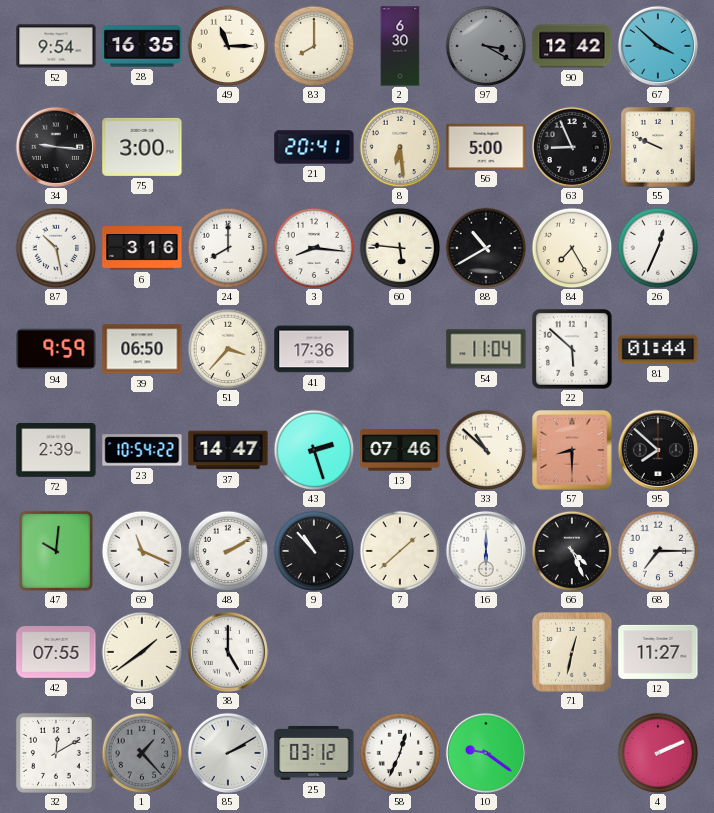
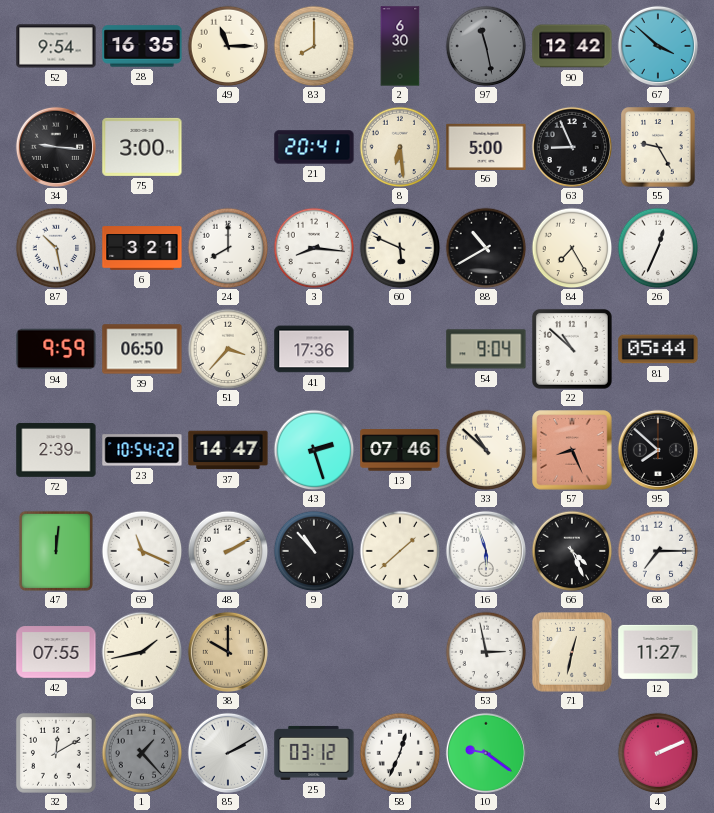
97: 3:20 -> 11:28
55: 9:49 -> 9:25
6: 3:16 -> 3:21
60: 5:46 -> 5:49
54: 11:04 -> 9:04
22: 5:52 -> 10:52
81: 01:44 -> 05:44
57: 8:30 -> 8:26
47: 10:01 -> 12:01
16: 6:00 -> 5:57
64: 1:39 -> 1:43
38: 5:00 -> 10:00
38 dial: white -> champagne
53: none -> 2:58
